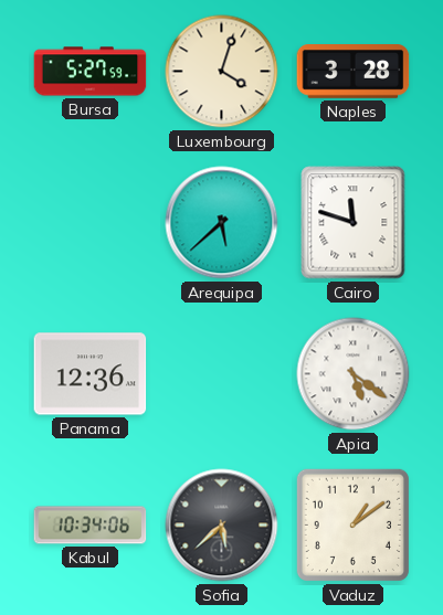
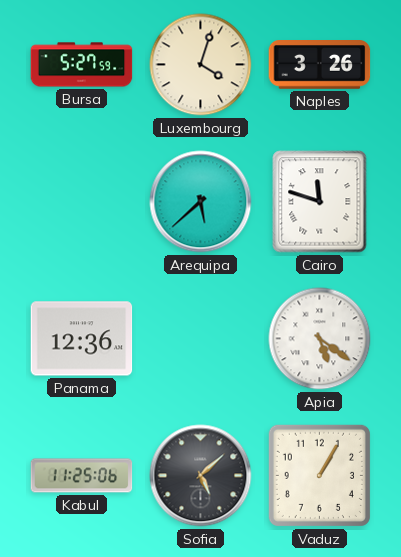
Naples: 3:28 -> 3:26
Kabul: 10:34 -> 11:25
Sofia: 5:38 -> 5:08
Vaduz: 1:09 -> 1:05
